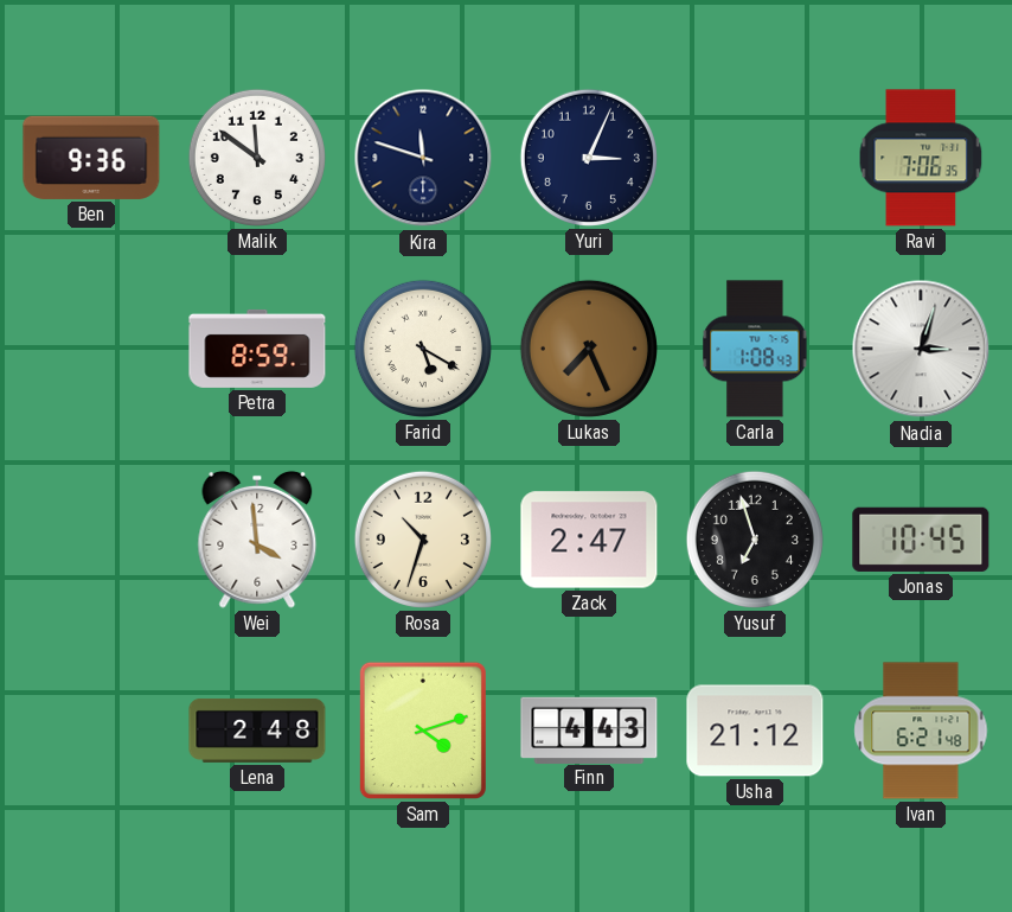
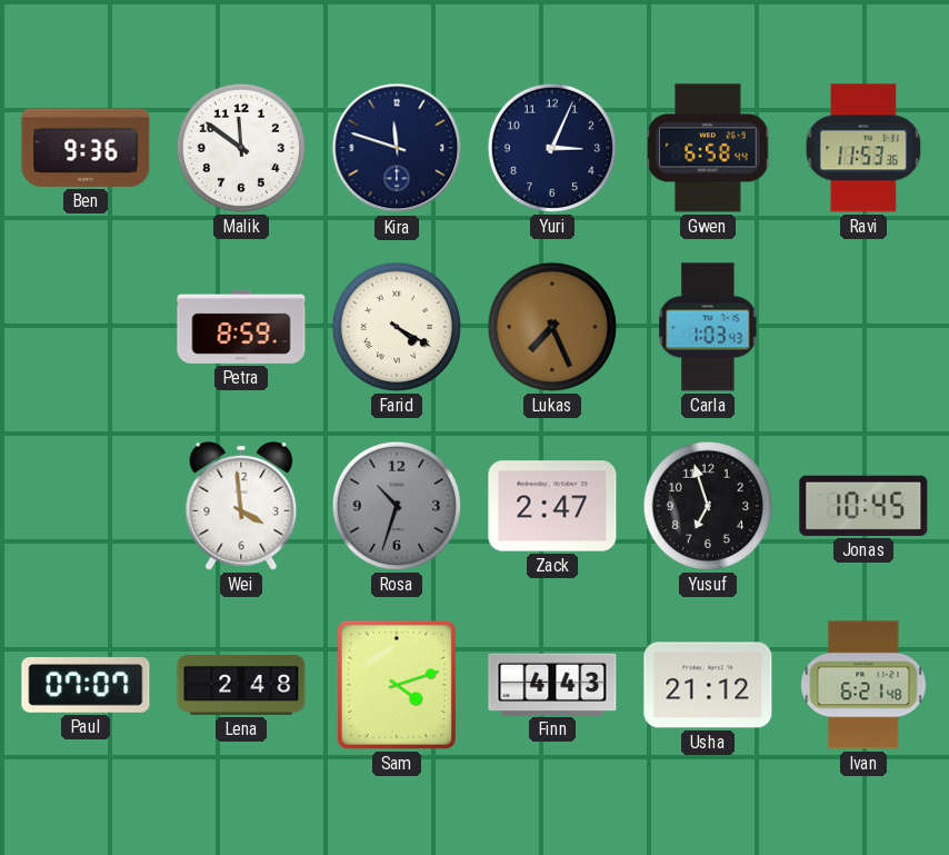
Gwen: none -> 6:58
Ravi: 7:06 -> 11:53
Farid: 5:20 -> 4:20
Carla: 1:08 -> 1:03
Nadia: 3:03 -> none
Rosa dial: cream -> grey
Paul: none -> 07:07
